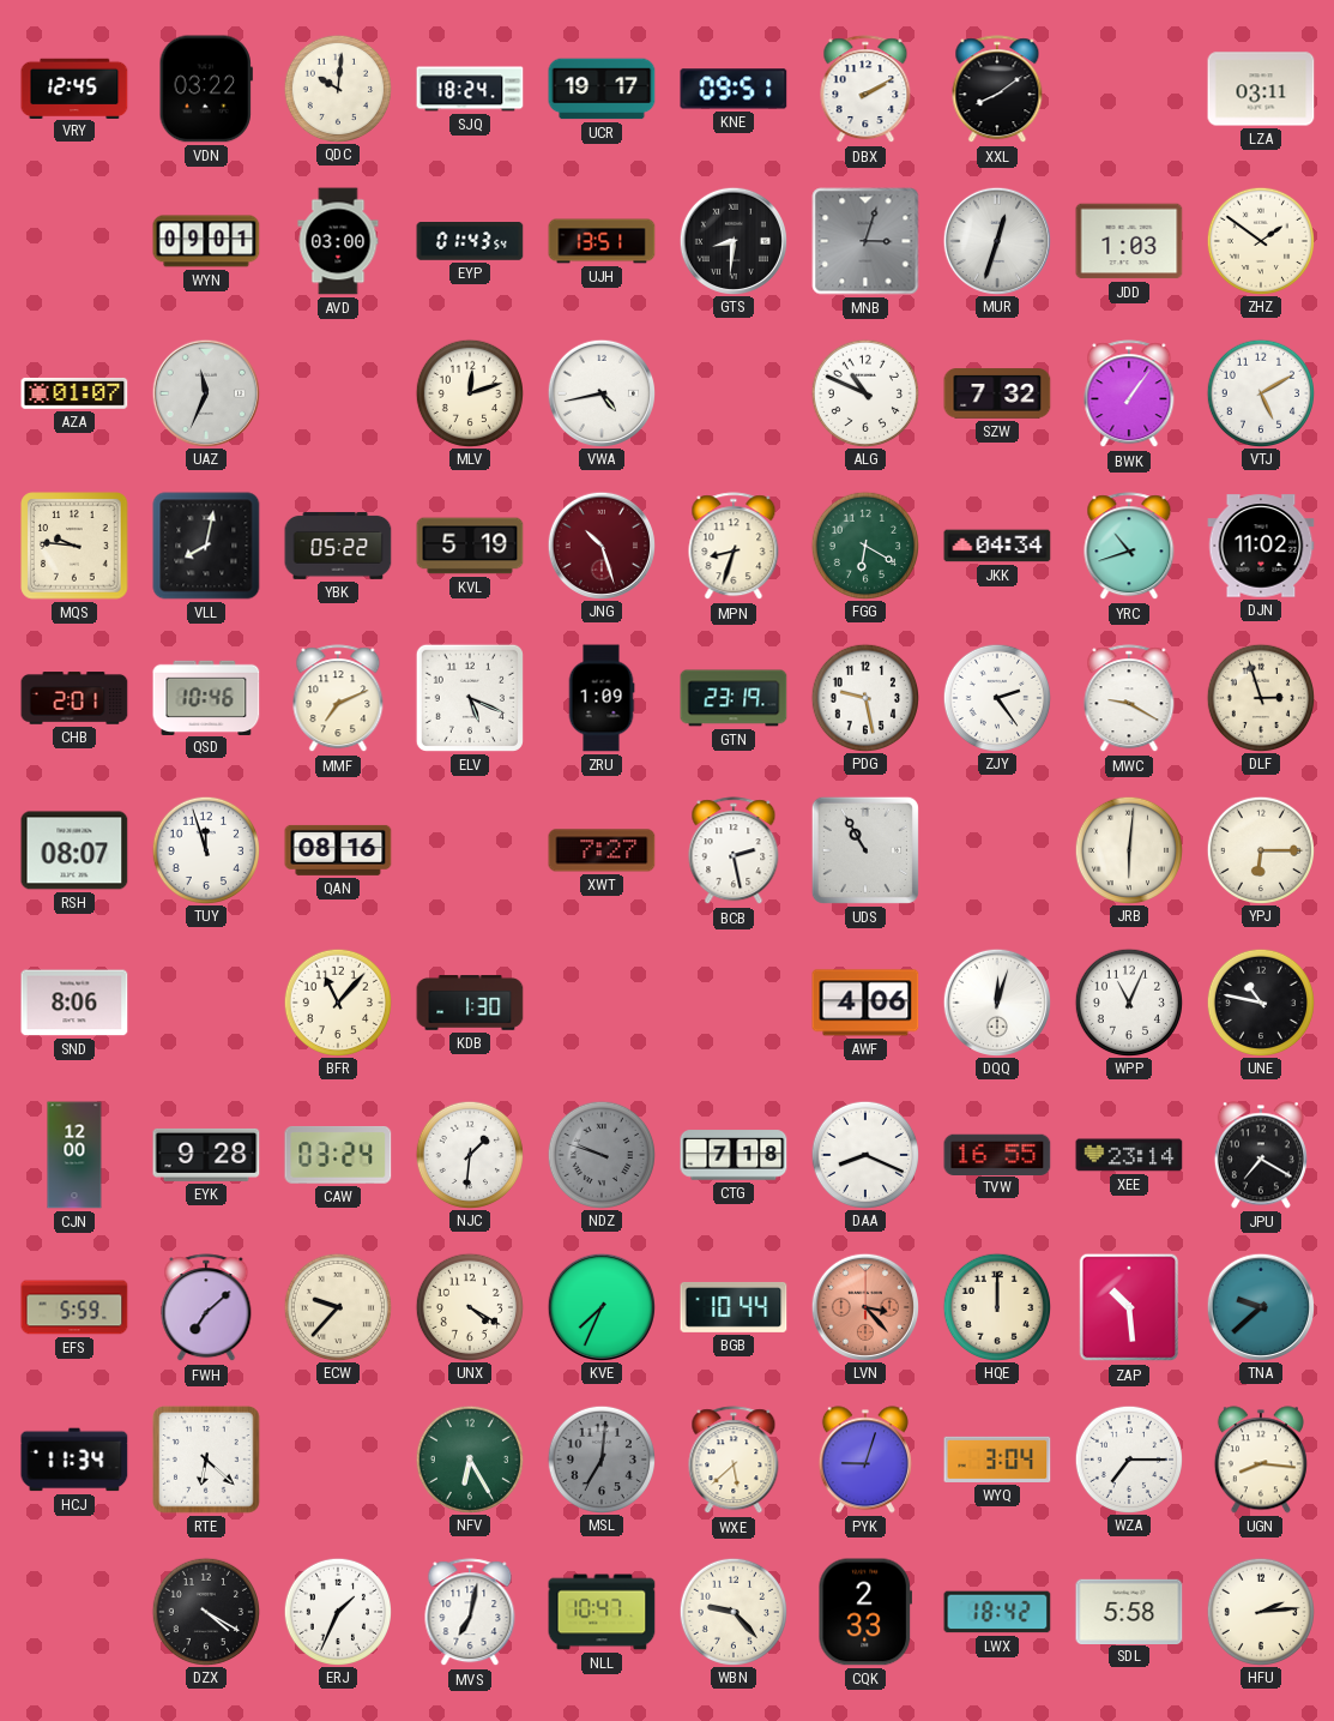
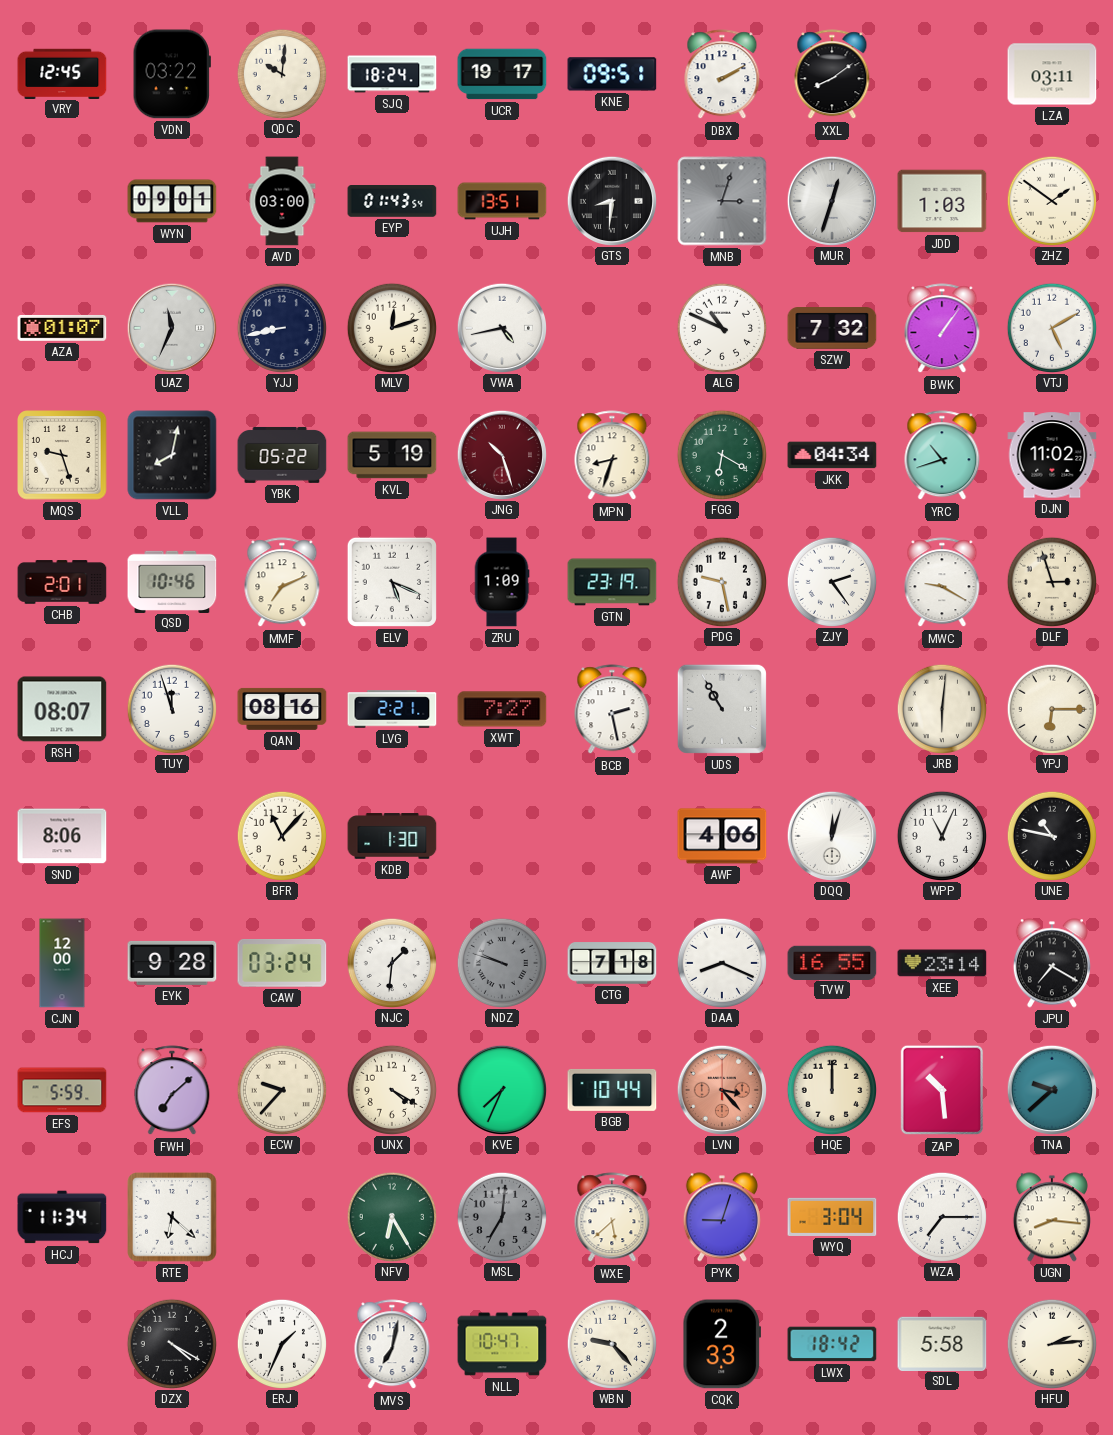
YJJ: none -> 8:43
MQS: 9:46 -> 9:27
LVG: none -> 2:21
